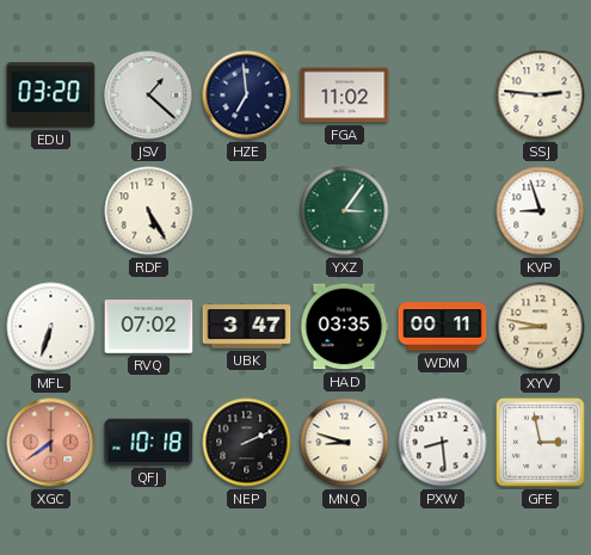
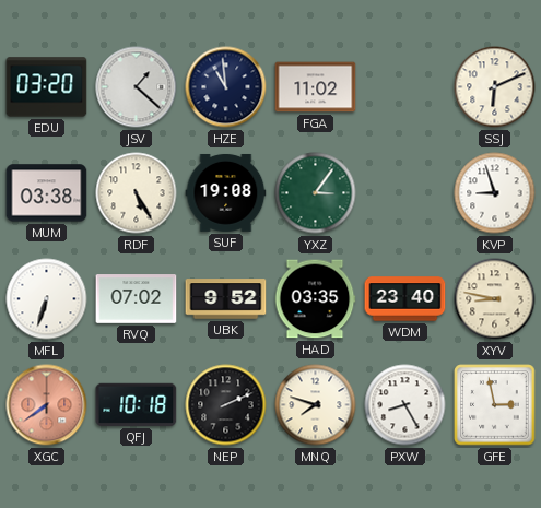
HZE: 6:59 -> 10:59
SSJ: 2:46 -> 6:11
MUM: none -> 03:38
SUF: none -> 19:08
UBK: 3:47 -> 9:52
WDM: 00:11 -> 23:40
MNQ: 8:48 -> 7:48
PXW: 8:29 -> 8:25
